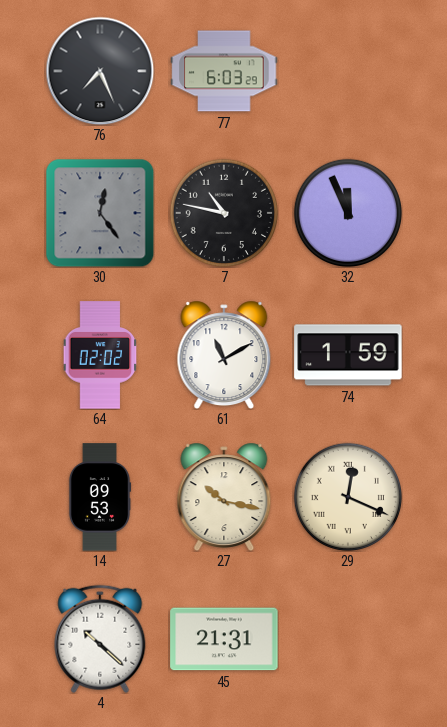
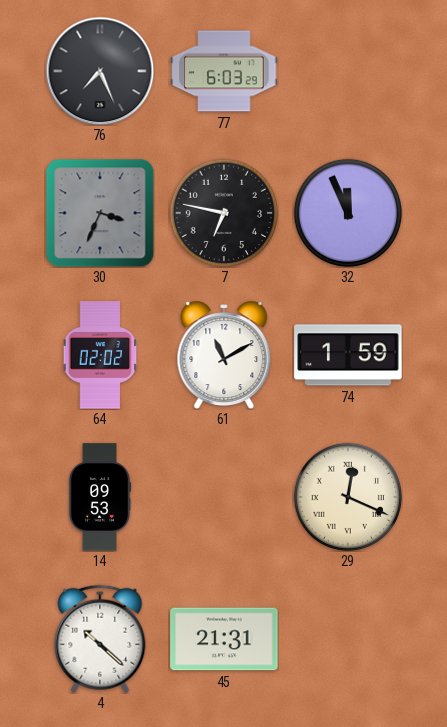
30: 12:24 -> 3:34
7: 10:47 -> 6:47
27: 10:17 -> none
